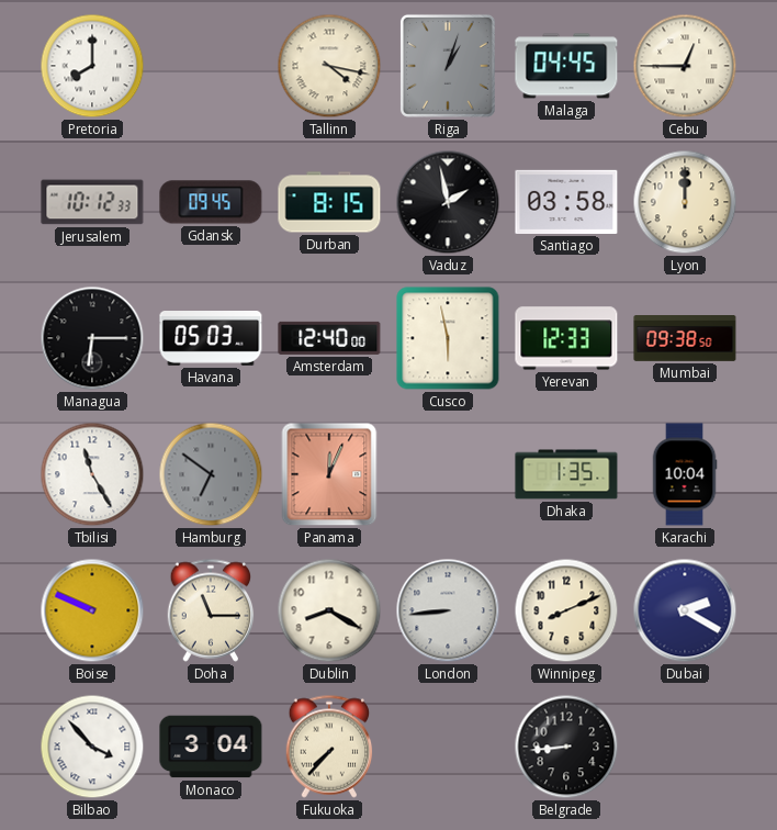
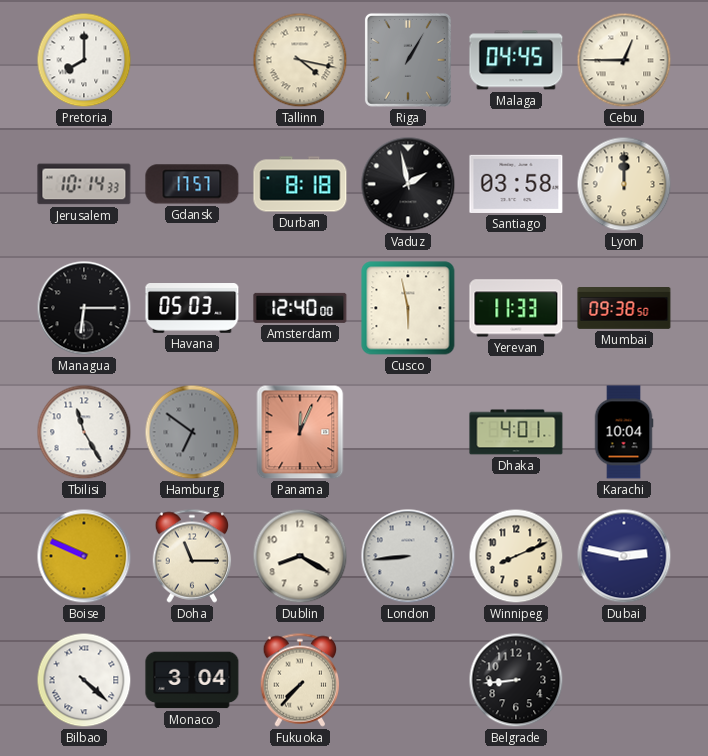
Riga: 1:03 -> 1:05
Jerusalem: 10:12 -> 10:14
Gdansk: 09:45 -> 17:57
Durban: 8:15 -> 8:18
Yerevan: 12:33 -> 11:33
Dhaka: 1:35 -> 4:01
Dubai: 2:20 -> 2:47
Bilbao: 3:53 -> 4:22
